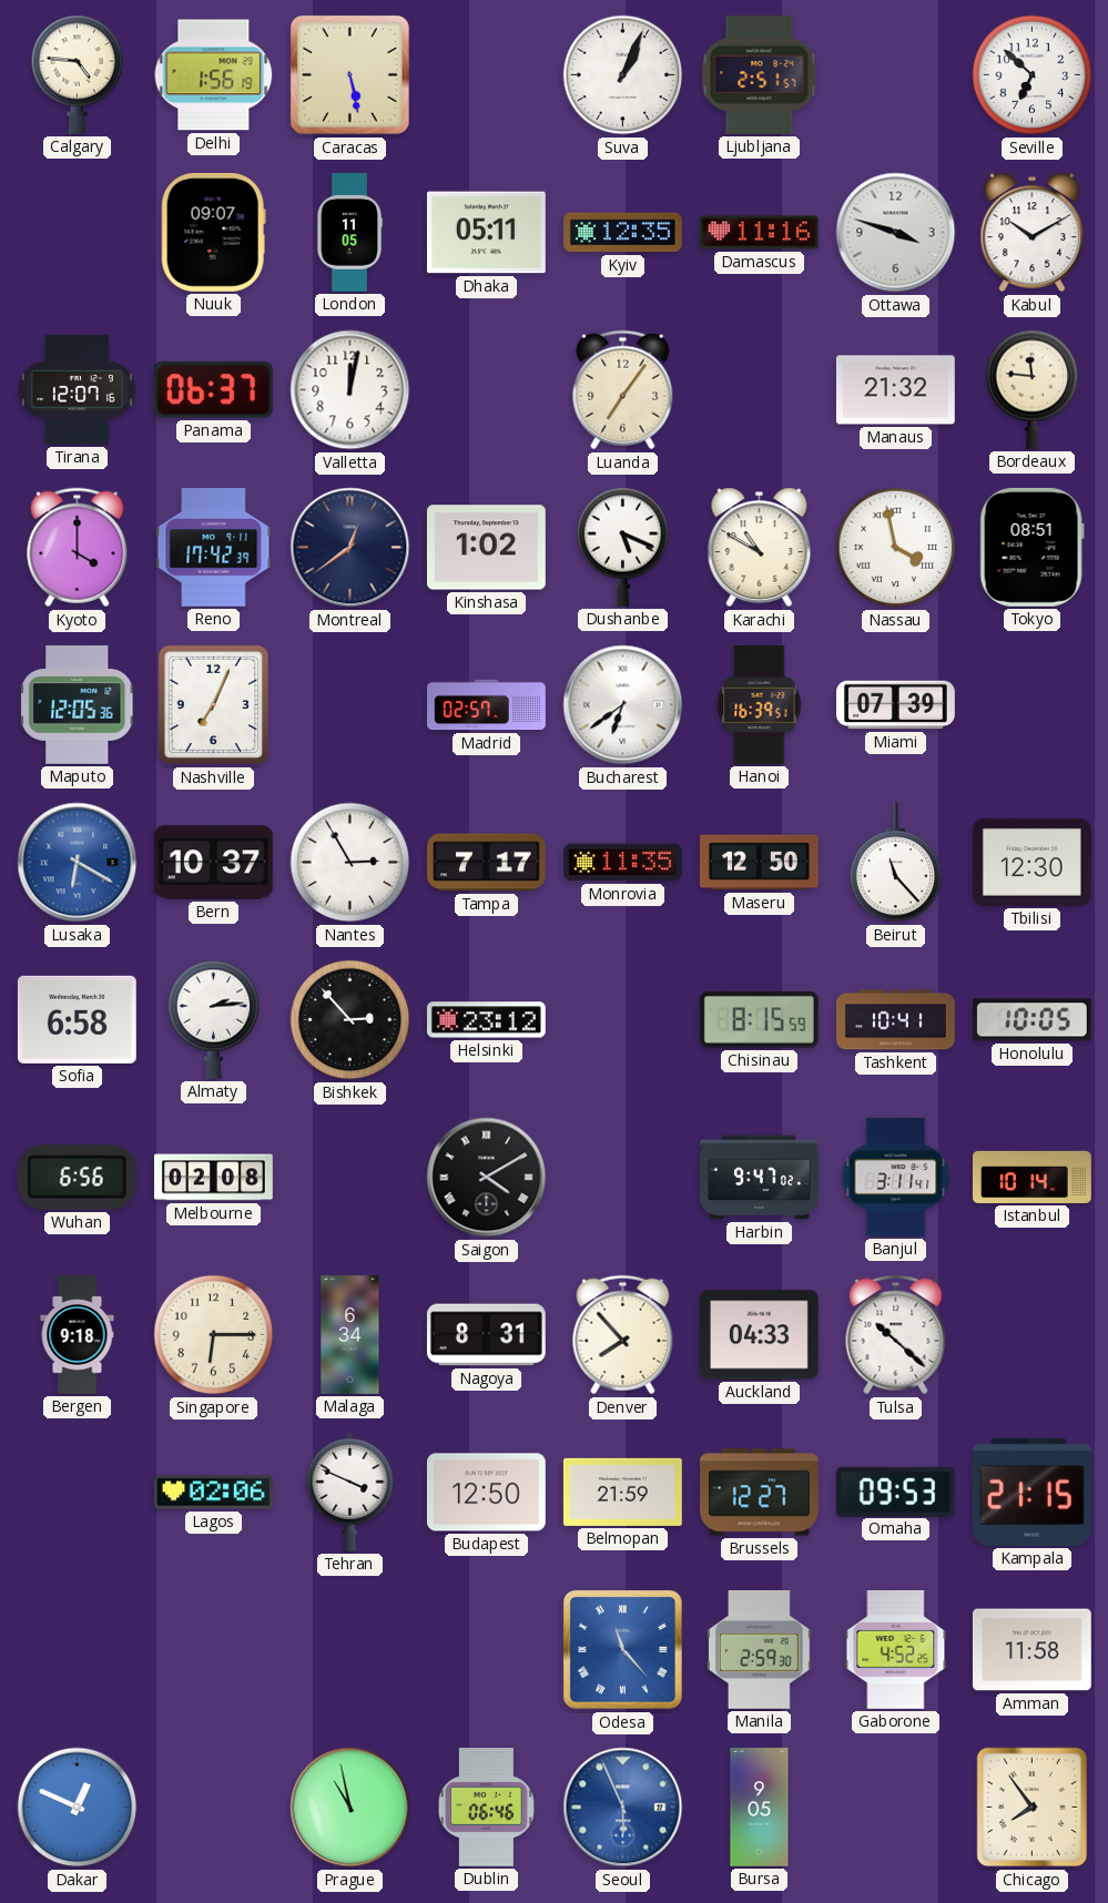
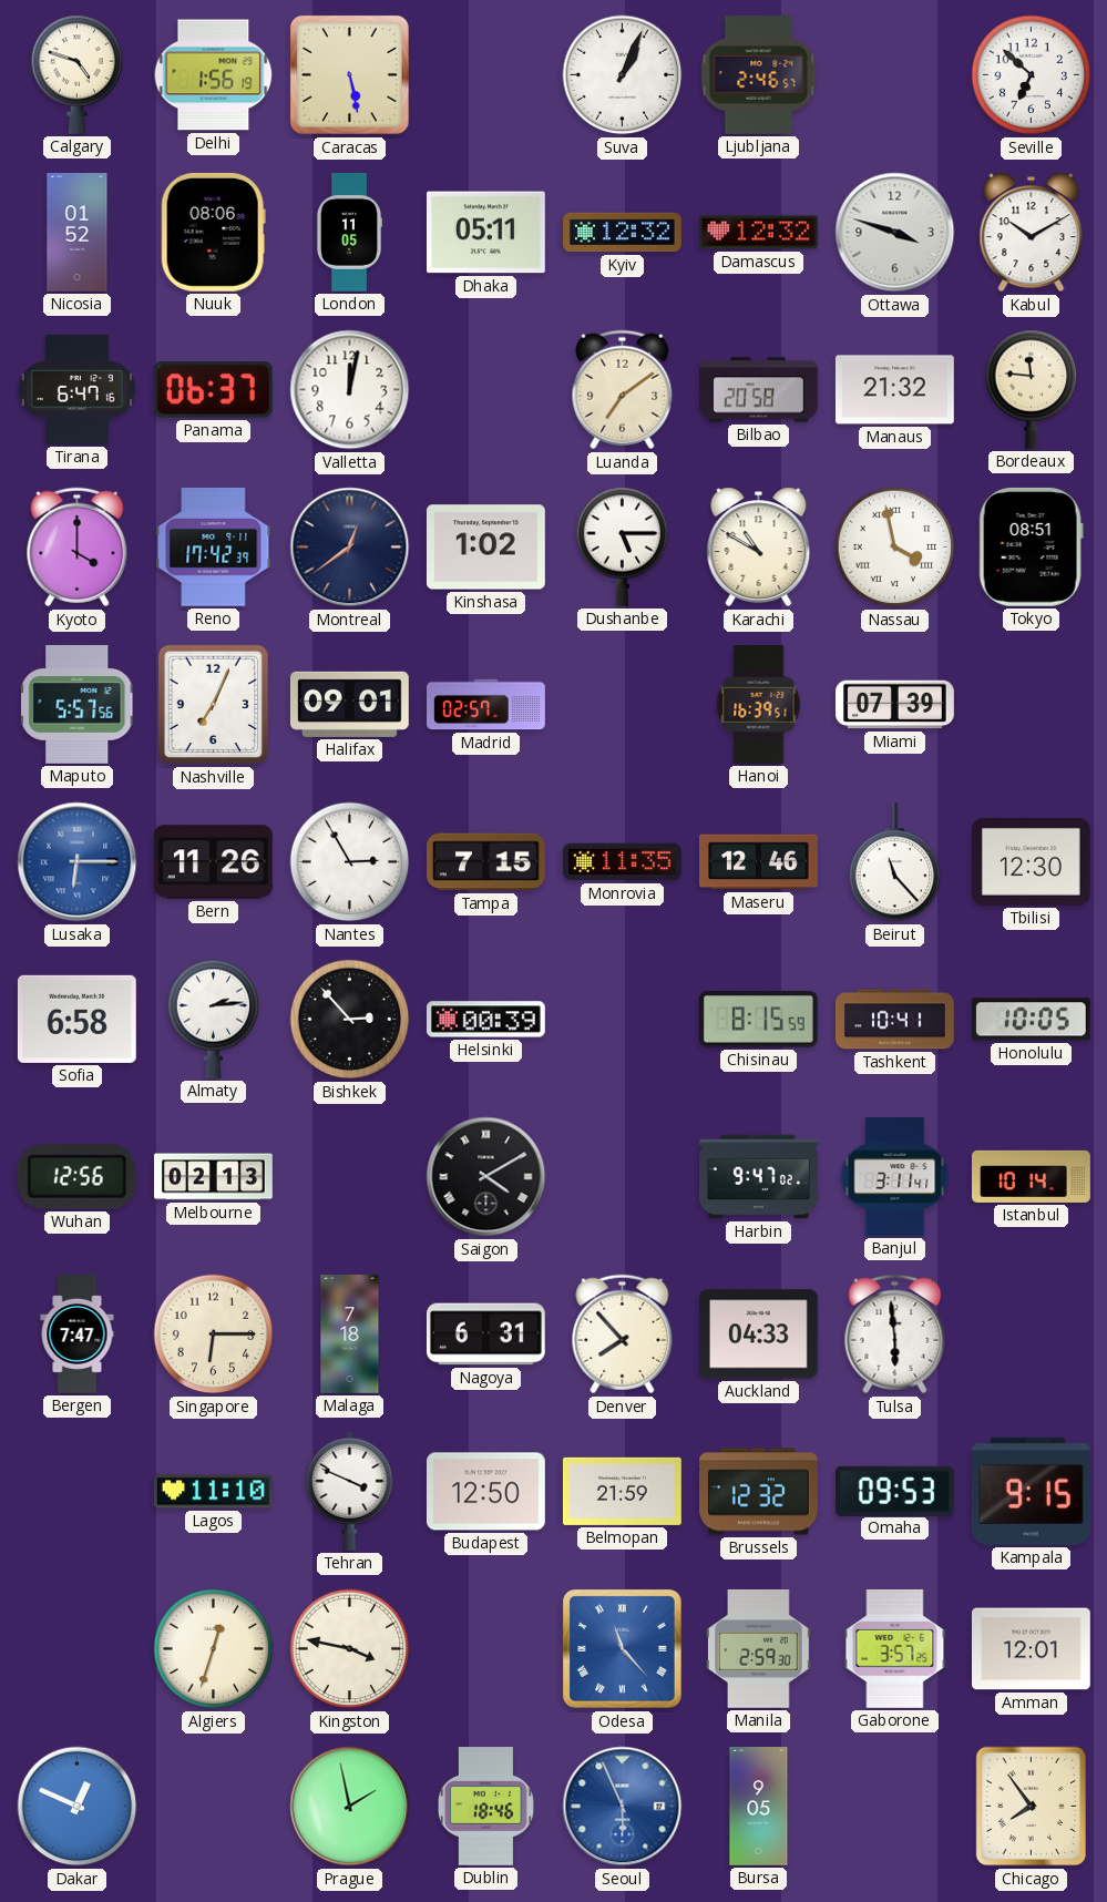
Calgary: 4:46 -> 4:48
Ljubljana: 2:51 -> 2:46
Nicosia: none -> 01:52
Nuuk: 09:07 -> 08:06
Kyiv: 12:35 -> 12:32
Damascus: 11:16 -> 12:32
Tirana: 12:07 -> 6:47
Luanda: 7:06 -> 7:09
Bilbao: none -> 20:58
Dushanbe: 5:19 -> 5:15
Maputo: 12:05 -> 5:57
Halifax: none -> 09:01
Bucharest: 6:39 -> none
Lusaka: 6:20 -> 6:15
Bern: 10:37 -> 11:26
Tampa: 7:17 -> 7:15
Maseru: 12:50 -> 12:46
Helsinki: 23:12 -> 00:39
Wuhan: 6:56 -> 12:56
Melbourne: 02:08 -> 02:13
Bergen: 9:18 -> 7:47
Malaga: 6:34 -> 7:18
Nagoya: 8:31 -> 6:31
Tulsa: 10:22 -> 5:59
Lagos: 02:06 -> 11:10
Brussels: 12:27 -> 12:32
Kampala: 21:15 -> 9:15
Algiers: none -> 12:33
Kingston: none -> 3:47
Gaborone: 4:52 -> 3:57
Amman: 11:58 -> 12:01
Prague: 10:58 -> 1:58
Dublin: 06:46 -> 18:46
